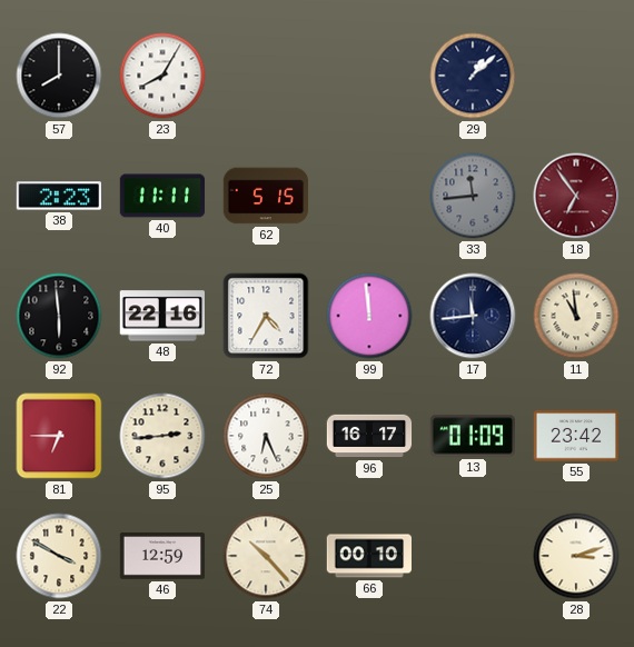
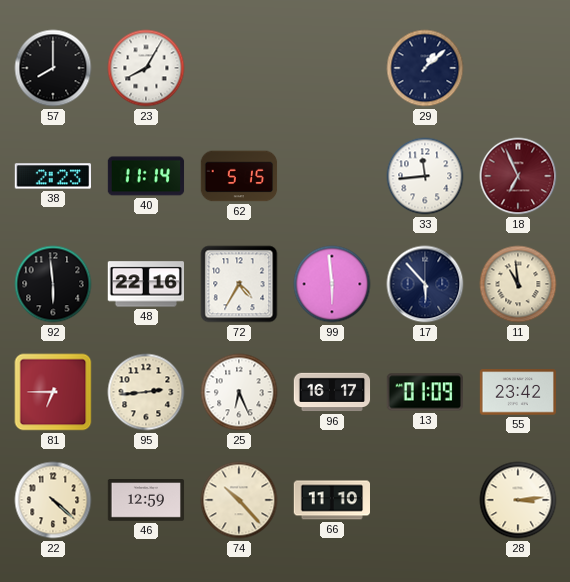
40: 11:11 -> 11:14
33 dial: grey -> white
18: 6:54 -> 6:56
99: 11:59 -> 5:59
17: 11:44 -> 5:53
22: 3:50 -> 4:22
66: 00:10 -> 11:10
28: 3:12 -> 3:14
